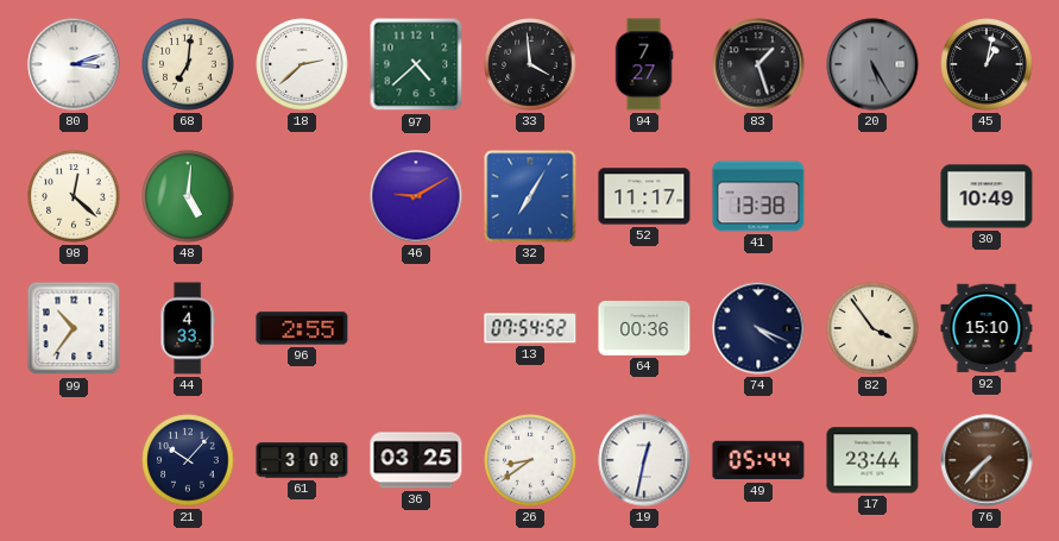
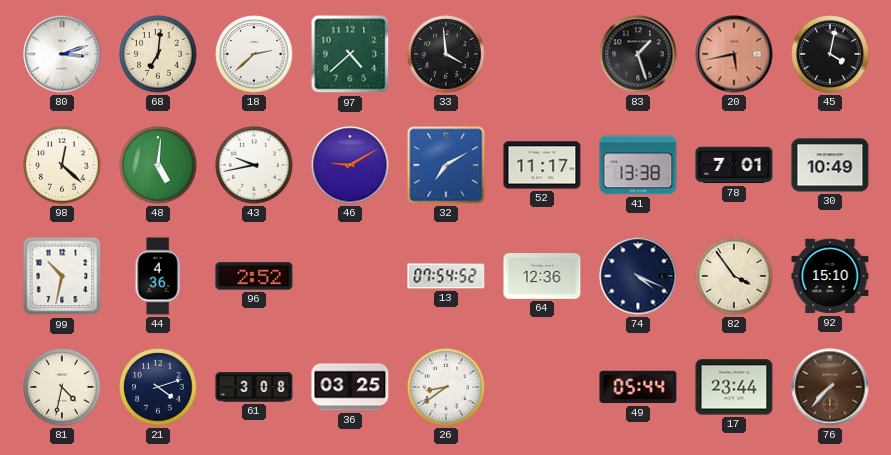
94: 7:27 -> none
20: 5:25 -> 5:43
20 dial: grey -> salmon
45: 1:02 -> 4:02
43: none -> 9:43
32: 7:05 -> 7:10
78: none -> 7:01
99: 10:36 -> 10:32
44: 4:33 -> 4:36
96: 2:55 -> 2:52
64: 00:36 -> 12:36
81: none -> 4:32
21: 10:07 -> 4:12
19: 12:32 -> none
